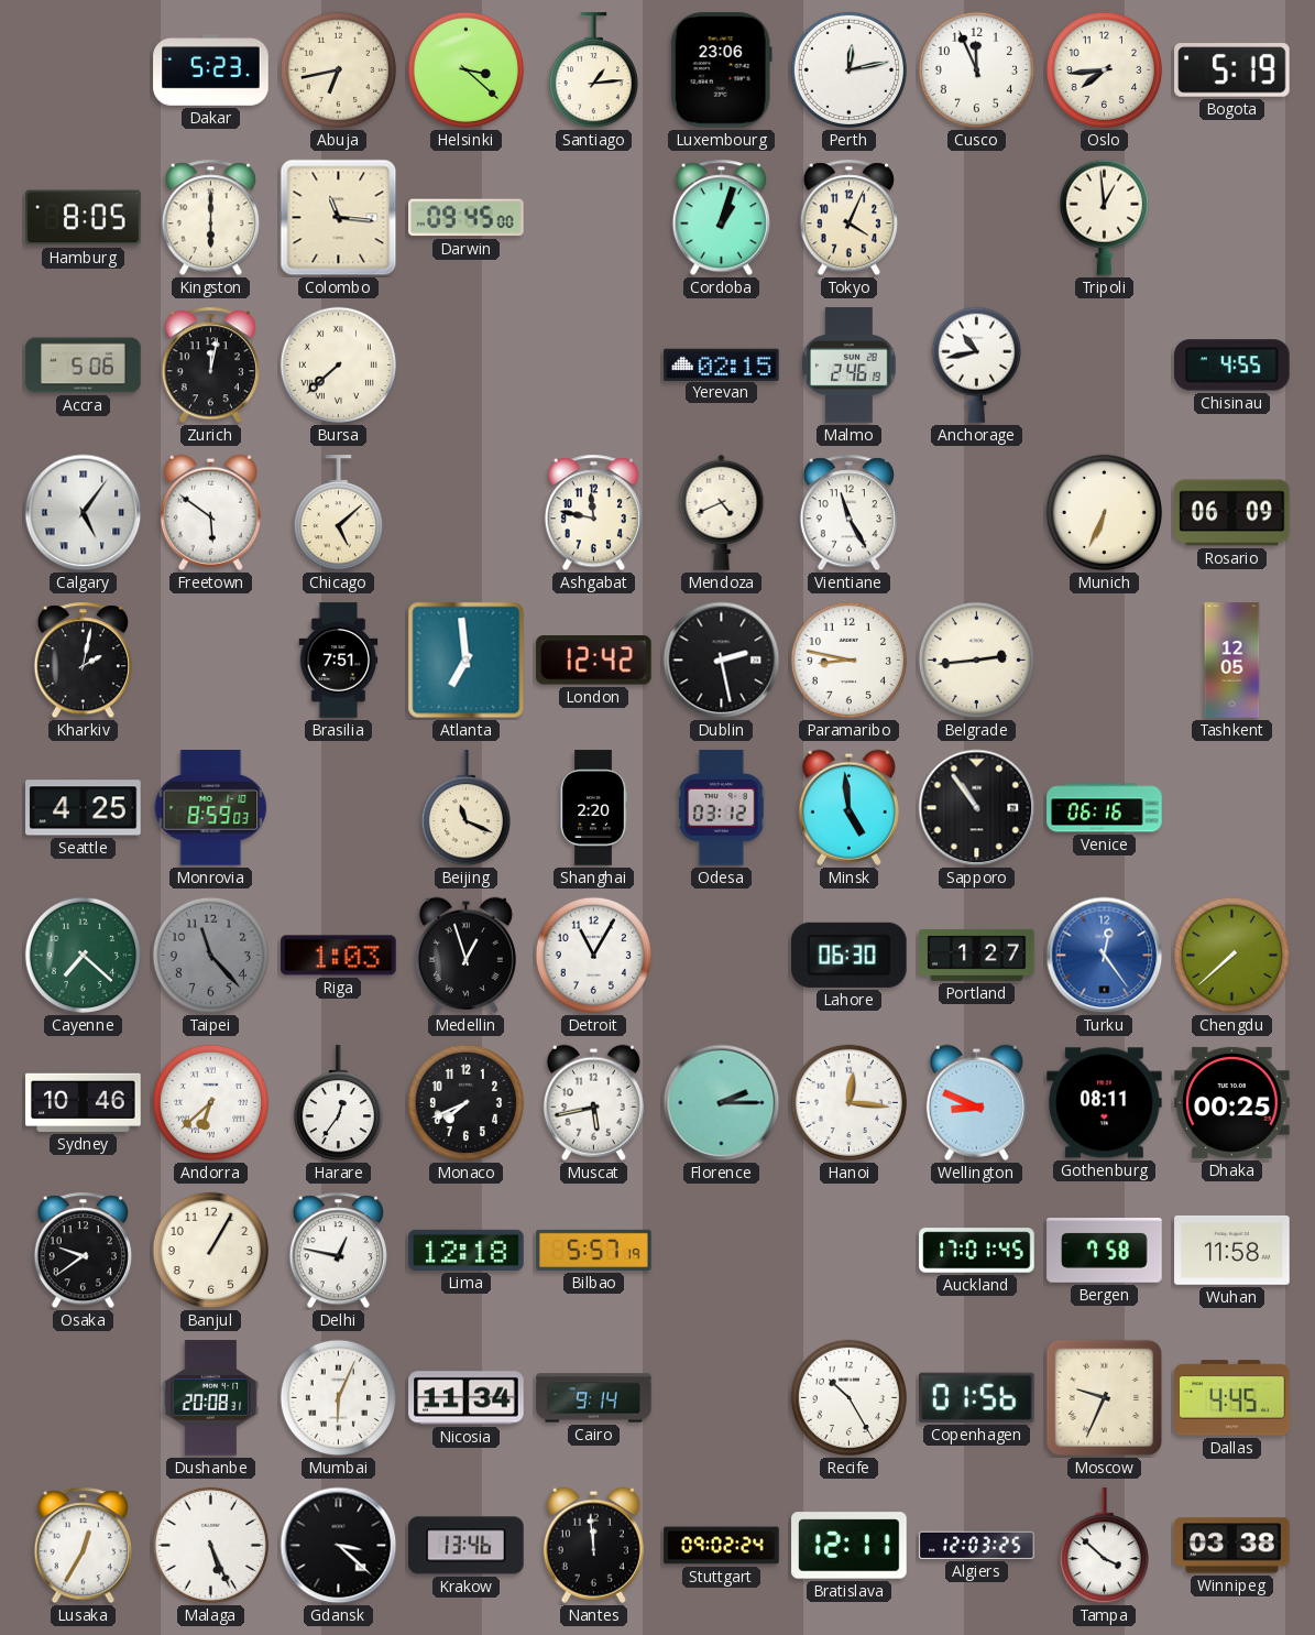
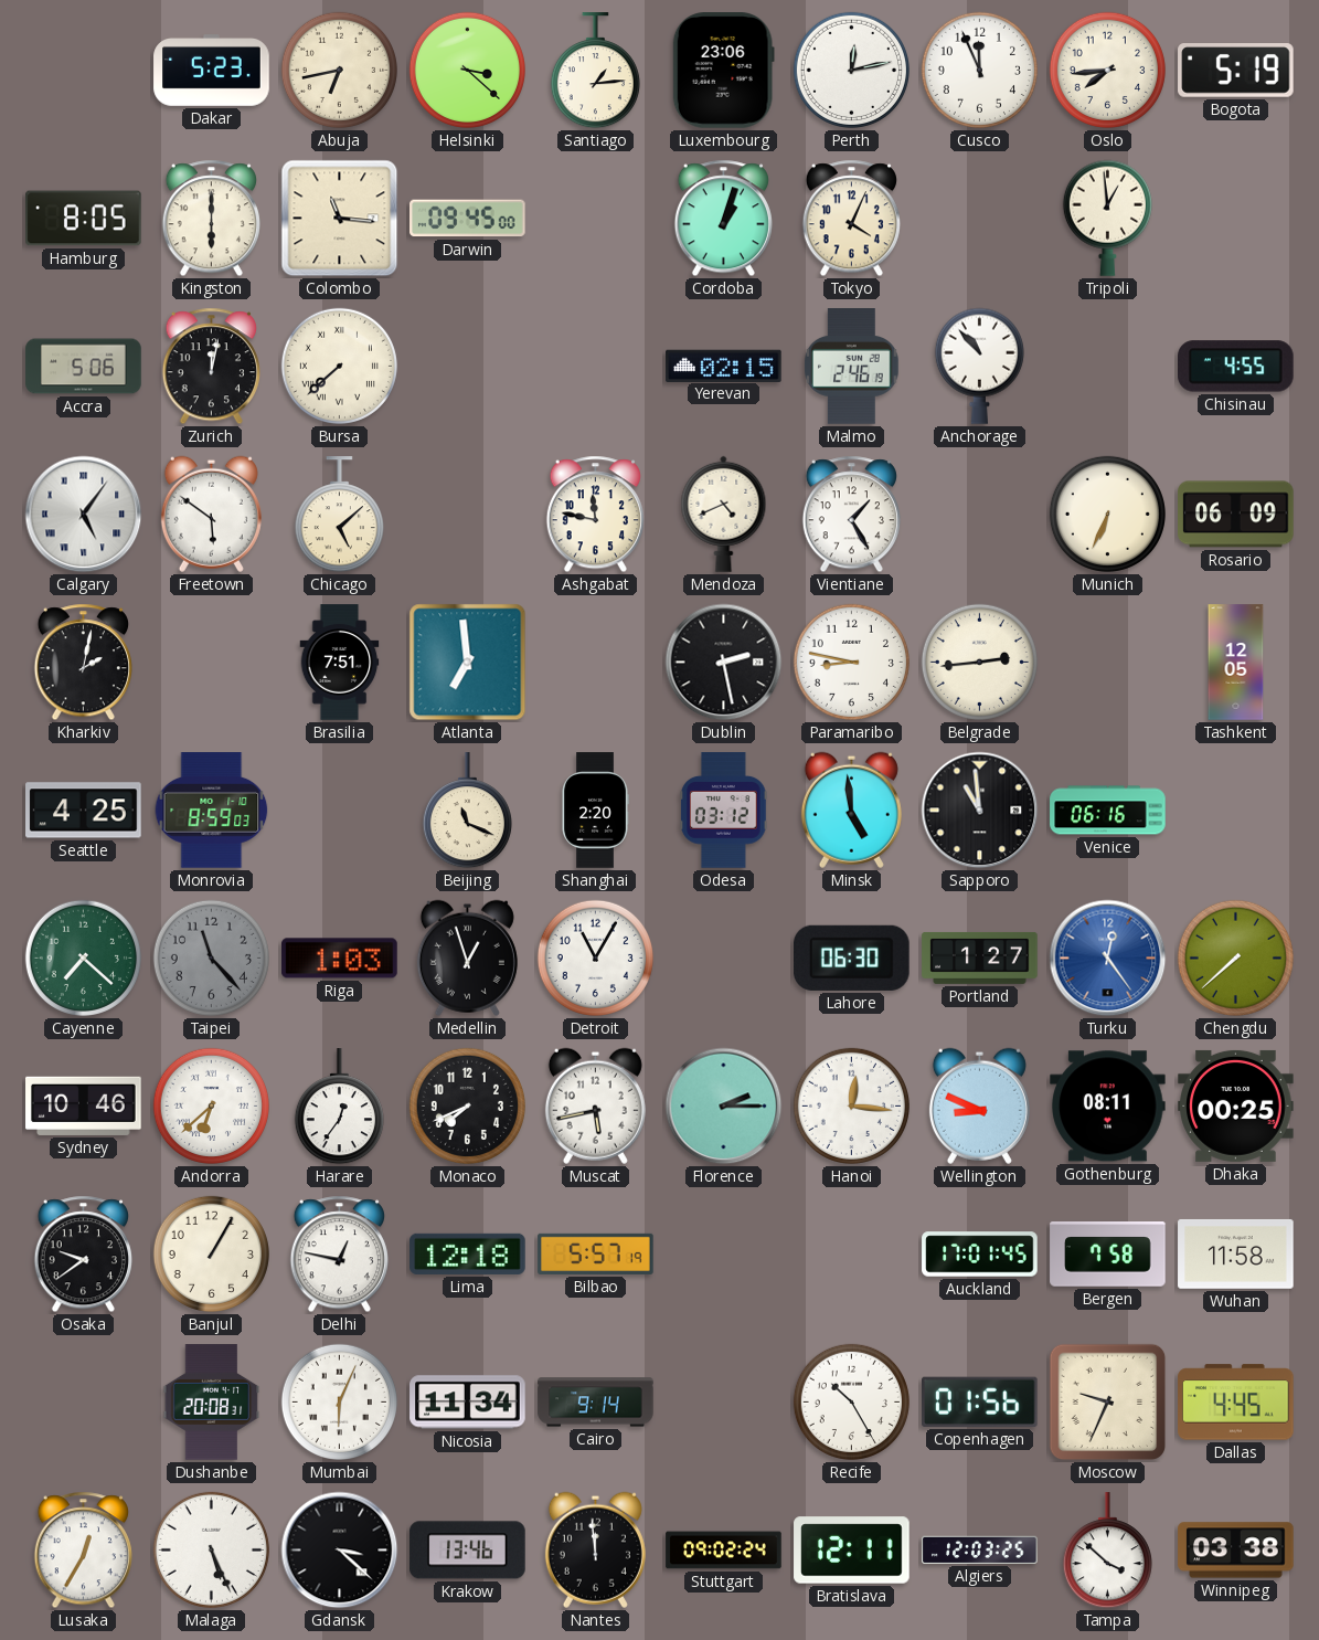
Anchorage: 10:43 -> 10:53
Vientiane: 11:25 -> 1:25
London: 12:42 -> none
Sapporo: 10:54 -> 10:59
